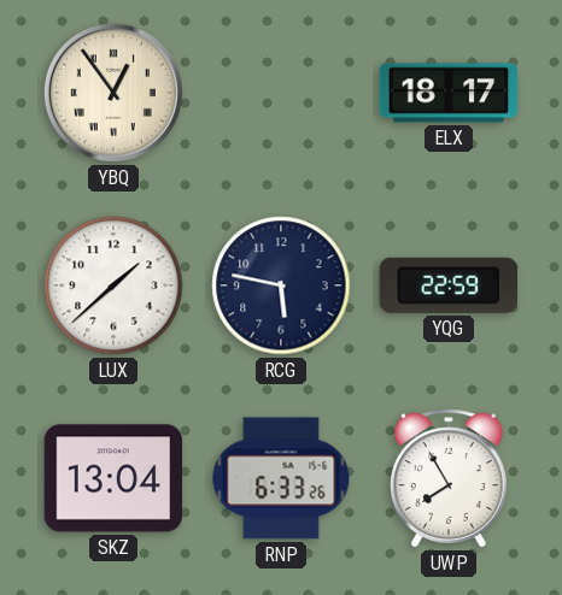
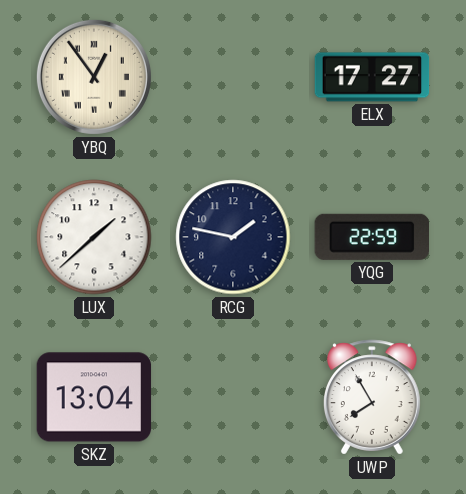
ELX: 18:17 -> 17:27
RCG: 5:47 -> 1:47
RNP: 6:33 -> none
